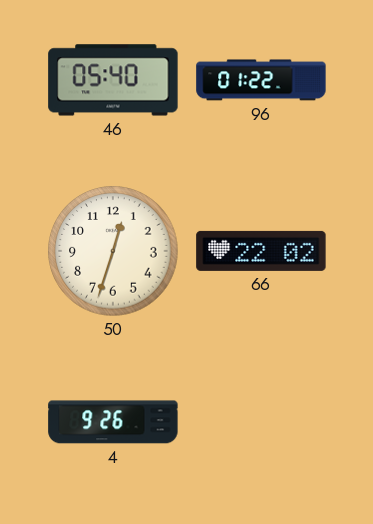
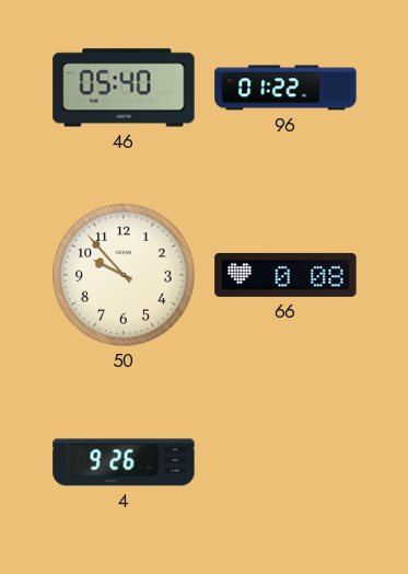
50: 12:33 -> 9:53
66: 22:02 -> 0:08
